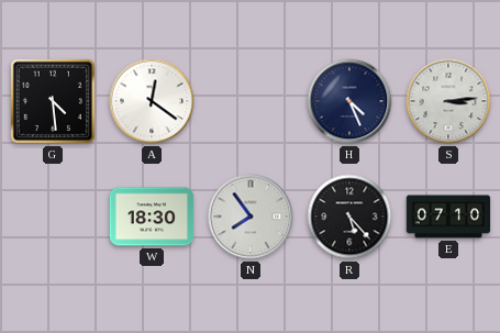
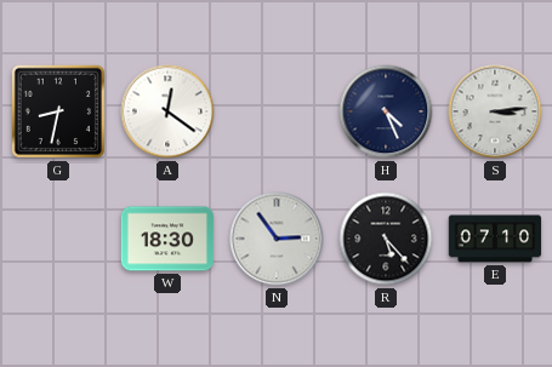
G: 4:29 -> 8:32
N: 7:54 -> 2:54
